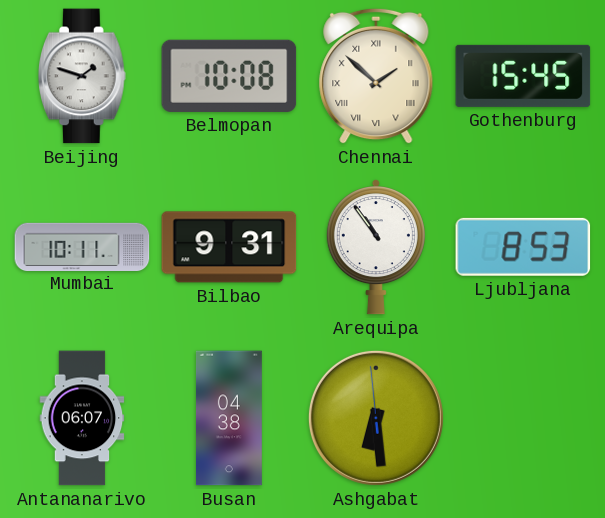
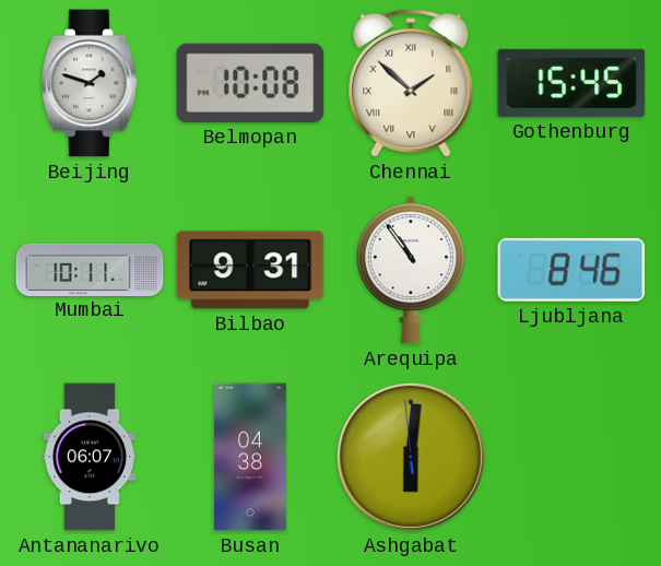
Ljubljana: 8:53 -> 8:46
Ashgabat: 6:28 -> 6:00
